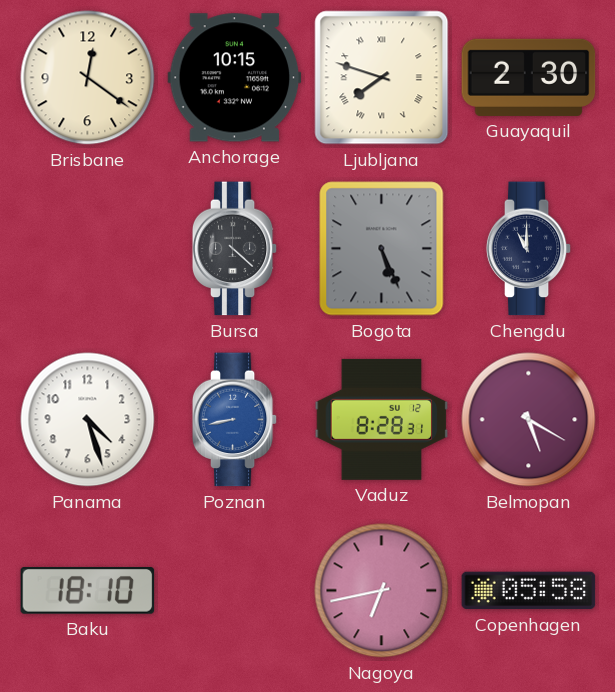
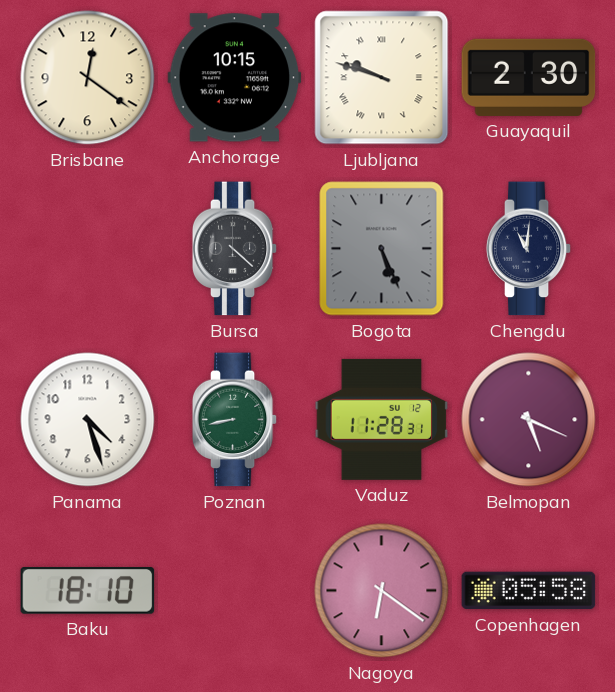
Ljubljana: 7:48 -> 9:48
Chengdu: 11:00 -> 11:01
Poznan dial: blue -> green
Vaduz: 8:28 -> 11:28
Belmopan: 5:20 -> 5:19
Nagoya: 6:43 -> 6:21
